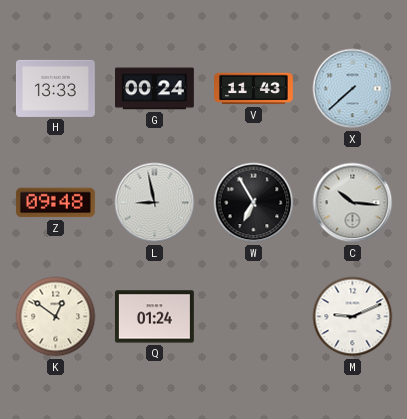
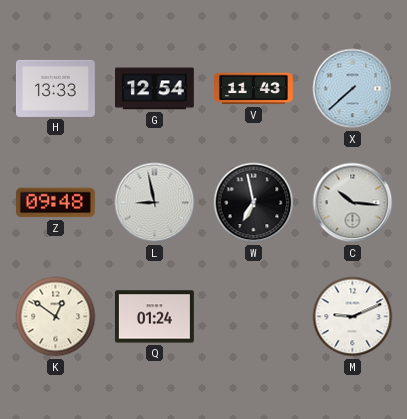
G: 00:24 -> 12:54
W: 6:55 -> 6:58
